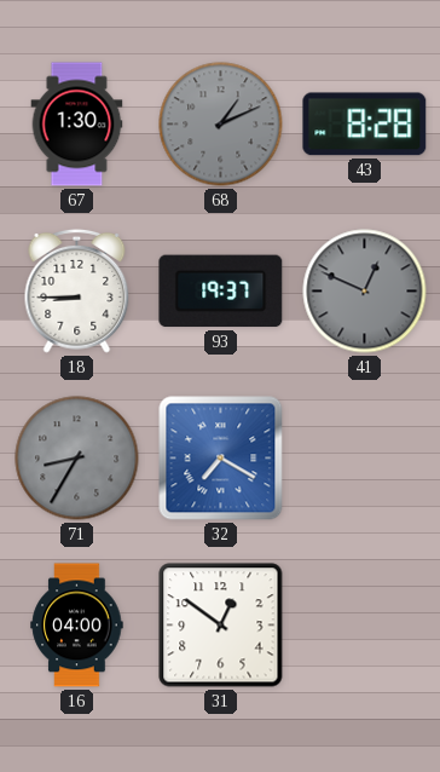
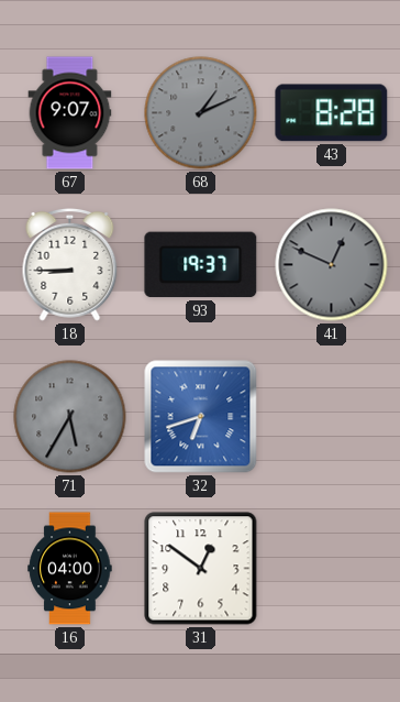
67: 1:30 -> 9:07
71: 8:35 -> 5:35
32: 7:20 -> 6:42
